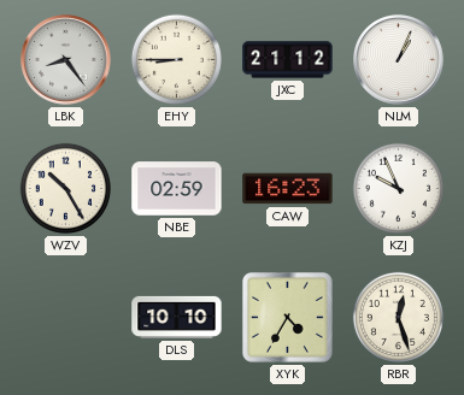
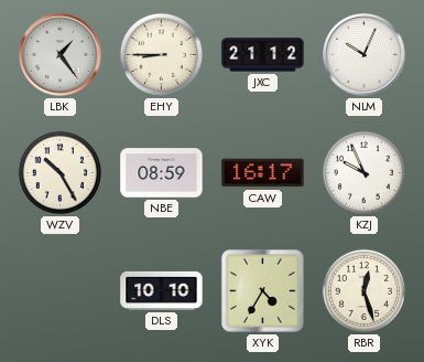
LBK: 8:24 -> 1:24
NLM: 1:04 -> 10:04
NBE: 02:59 -> 08:59
CAW: 16:23 -> 16:17
